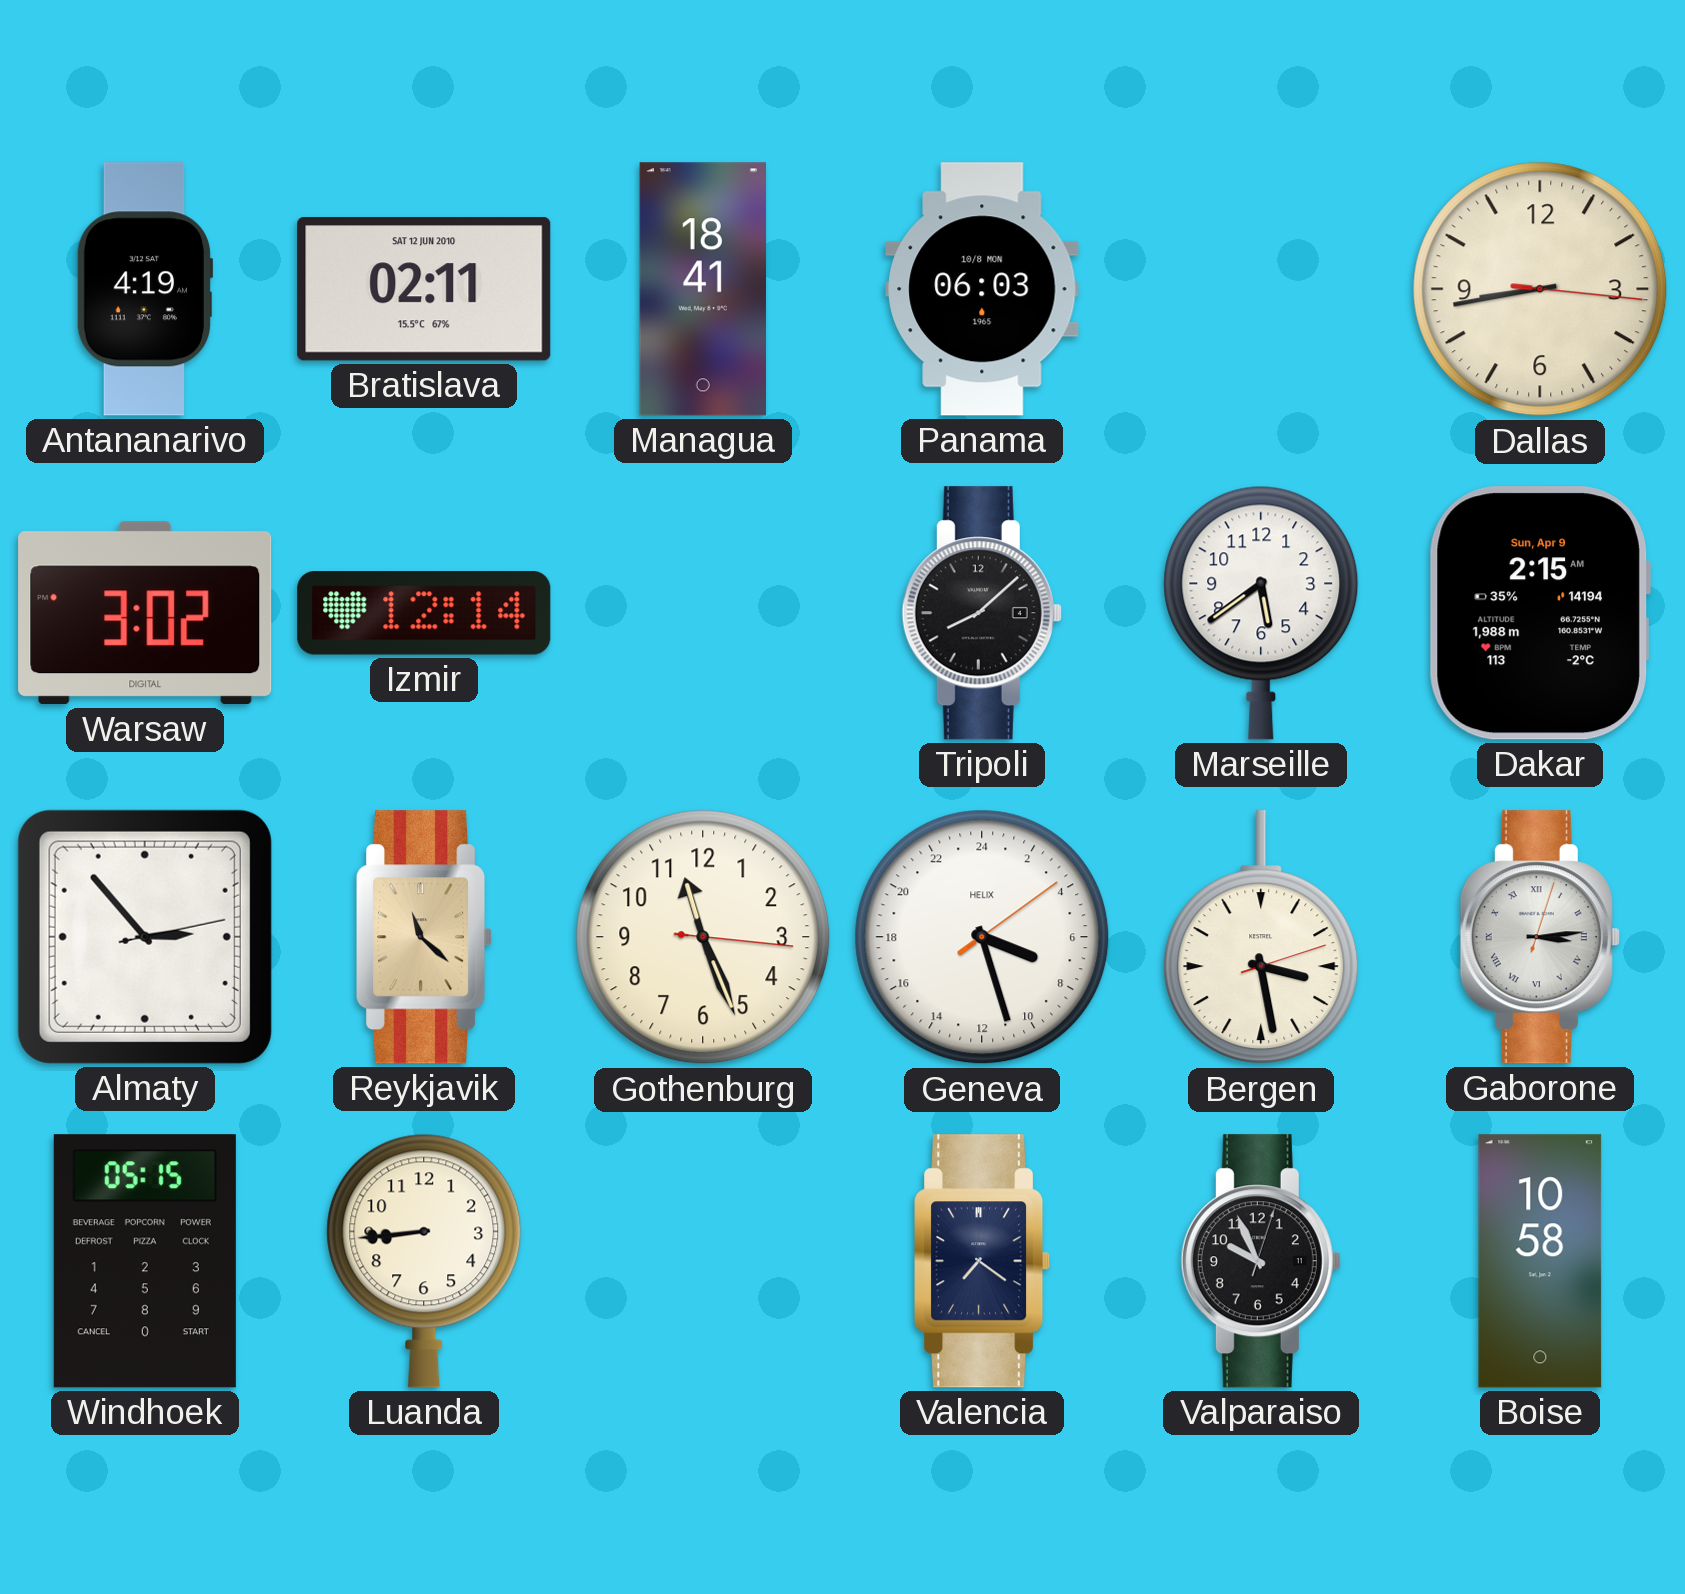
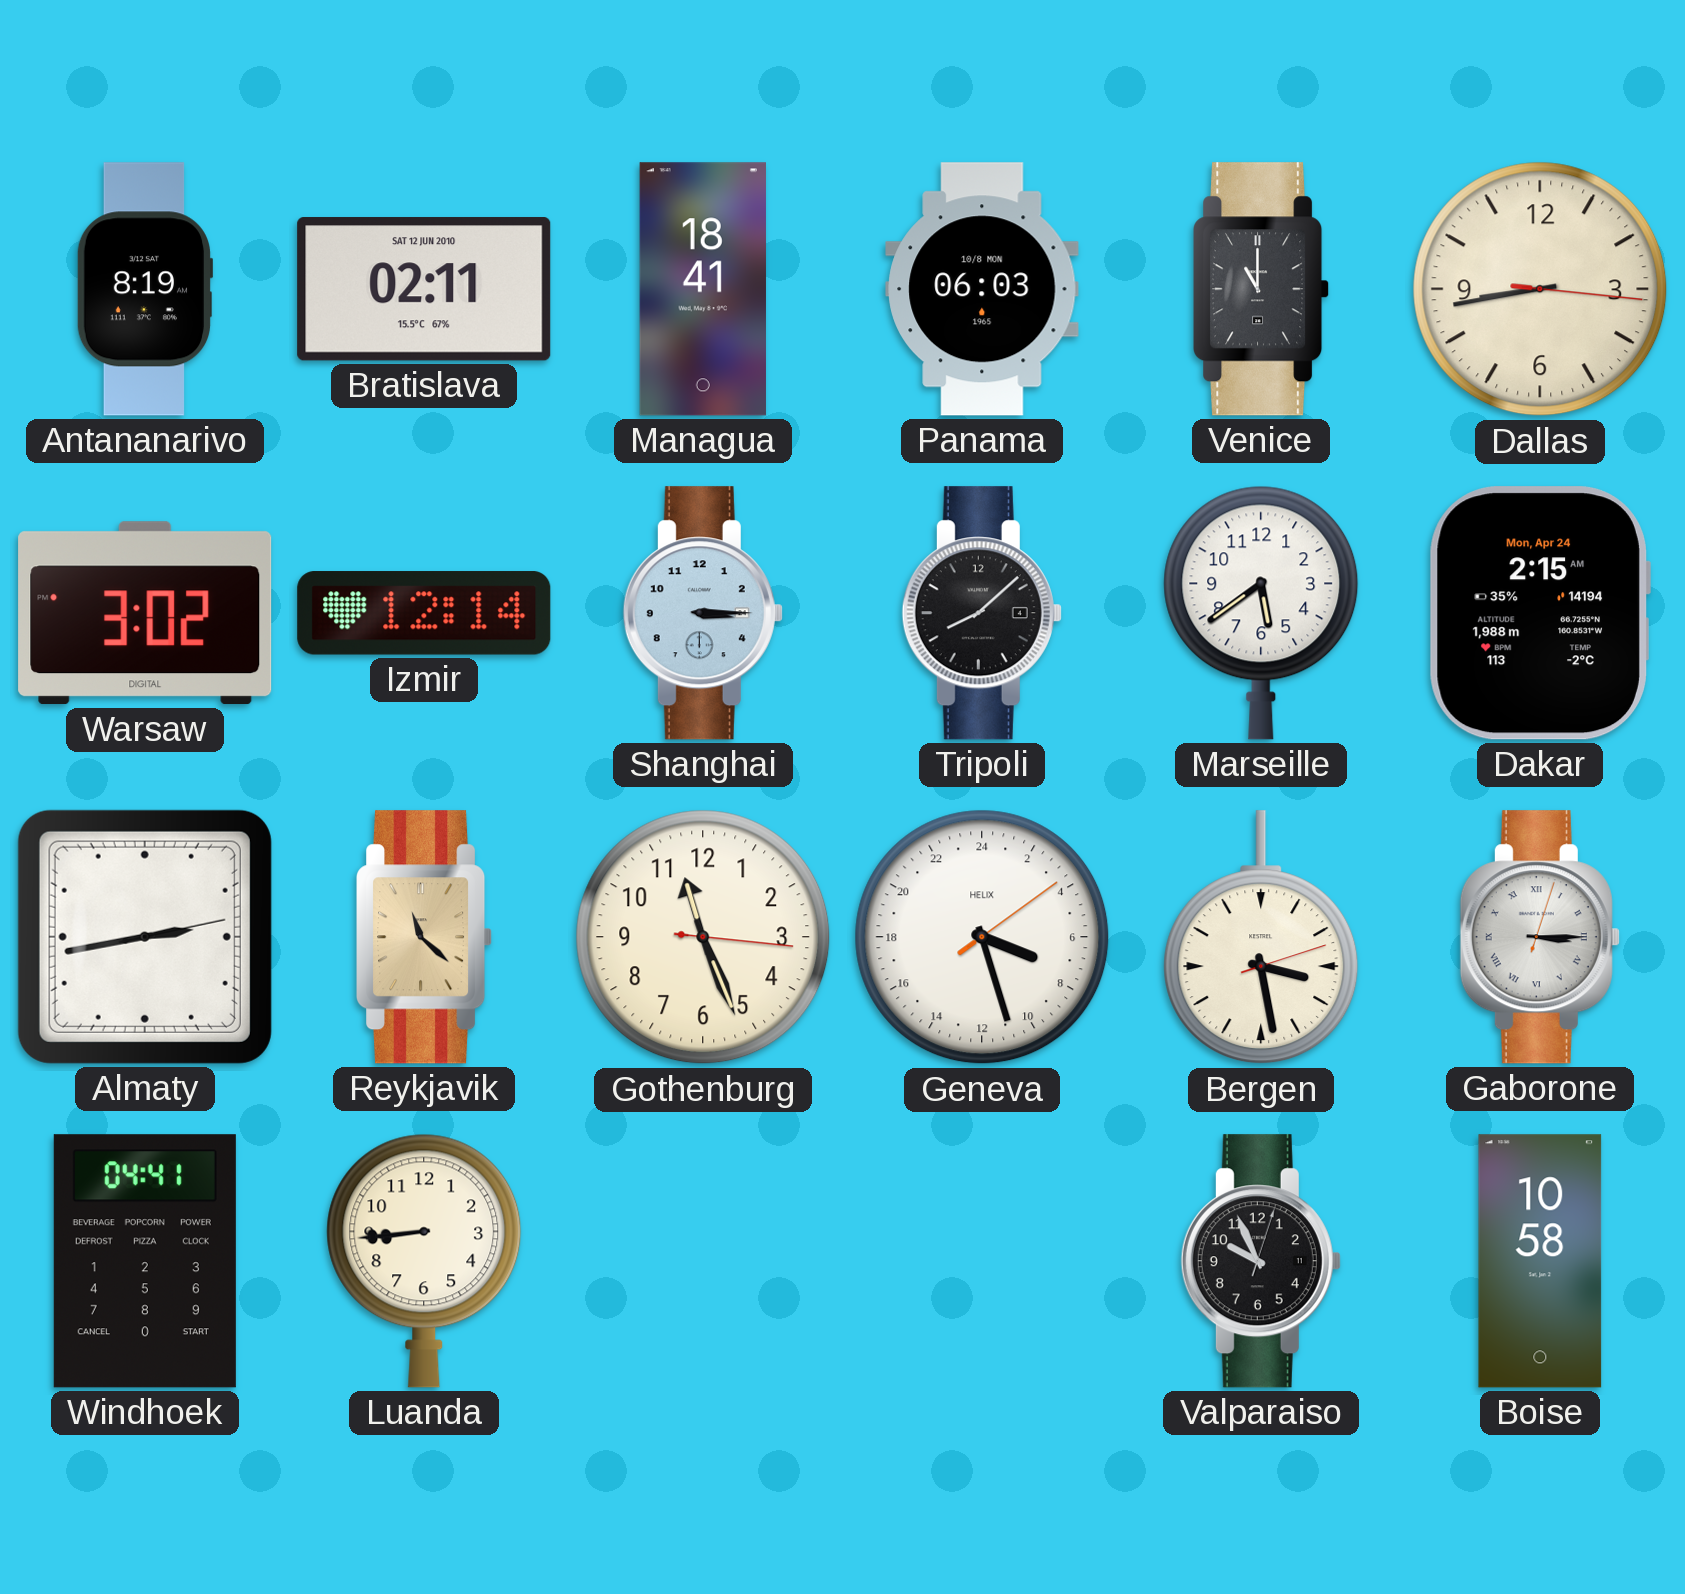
Antananarivo: 4:19 -> 8:19
Venice: none -> 11:00
Shanghai: none -> 3:15
Dakar date: Sun, Apr 9 -> Mon, Apr 24
Almaty: 2:53 -> 2:43
Gaborone: 3:14 -> 3:15
Windhoek: 05:15 -> 04:41
Valencia: 7:21 -> none
